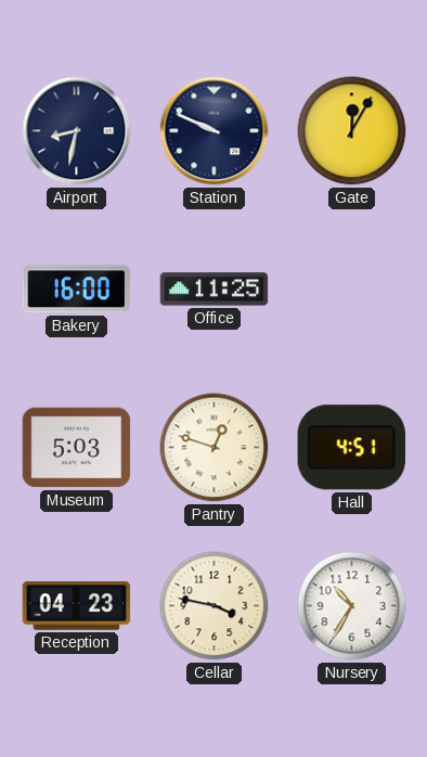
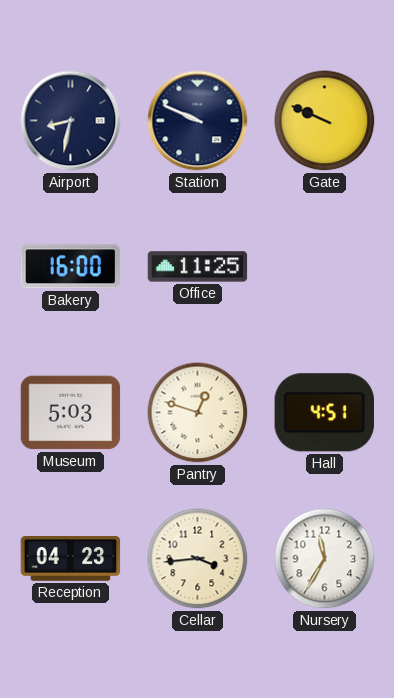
Gate: 12:05 -> 9:49
Cellar: 3:47 -> 3:44
Nursery: 10:35 -> 11:35
